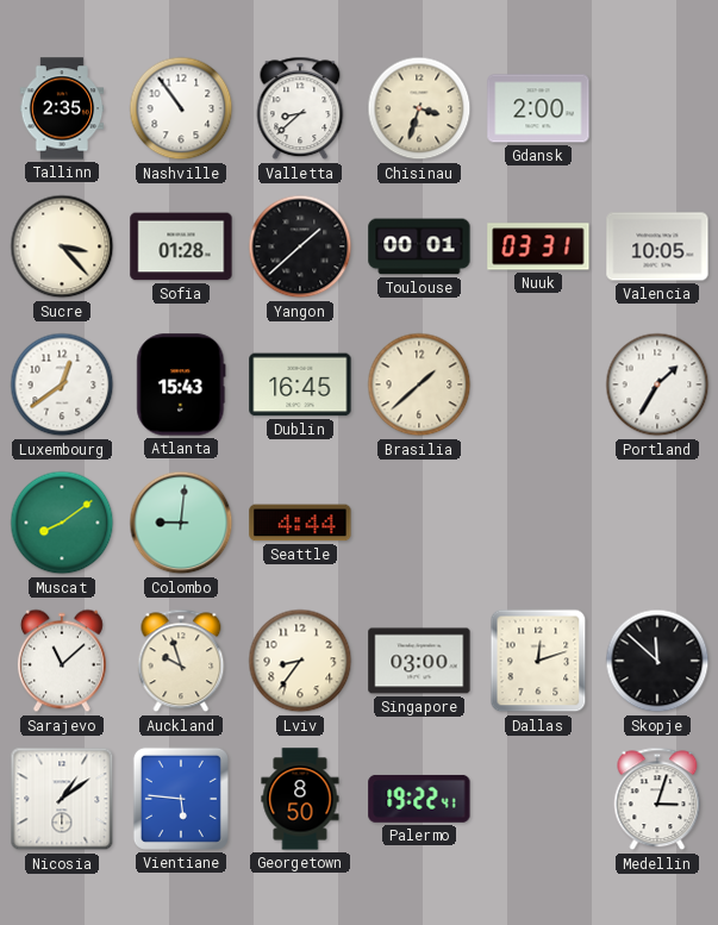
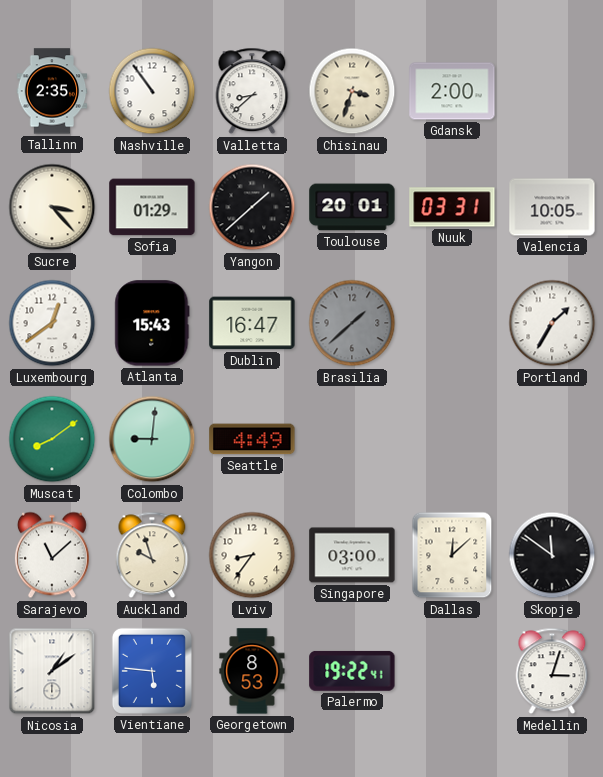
Sofia: 01:28 -> 01:29
Toulouse: 00:01 -> 20:01
Dublin: 16:45 -> 16:47
Brasilia dial: cream -> grey
Seattle: 4:44 -> 4:49
Dallas: 12:12 -> 12:08
Skopje: 11:52 -> 11:51
Georgetown: 8:50 -> 8:53
